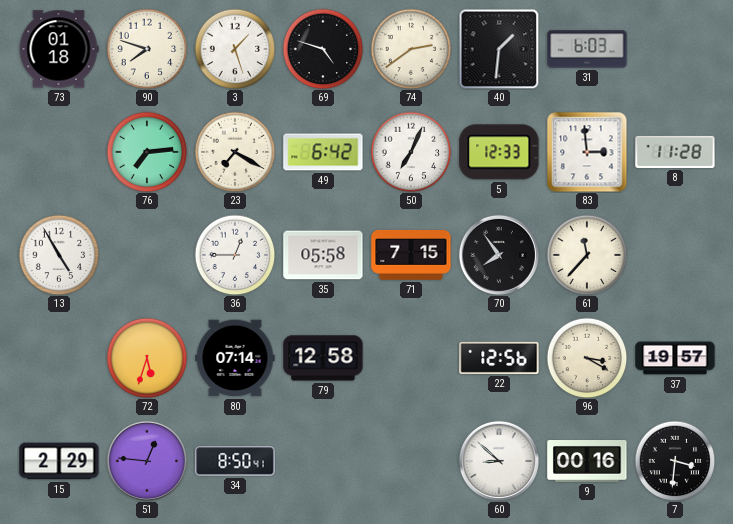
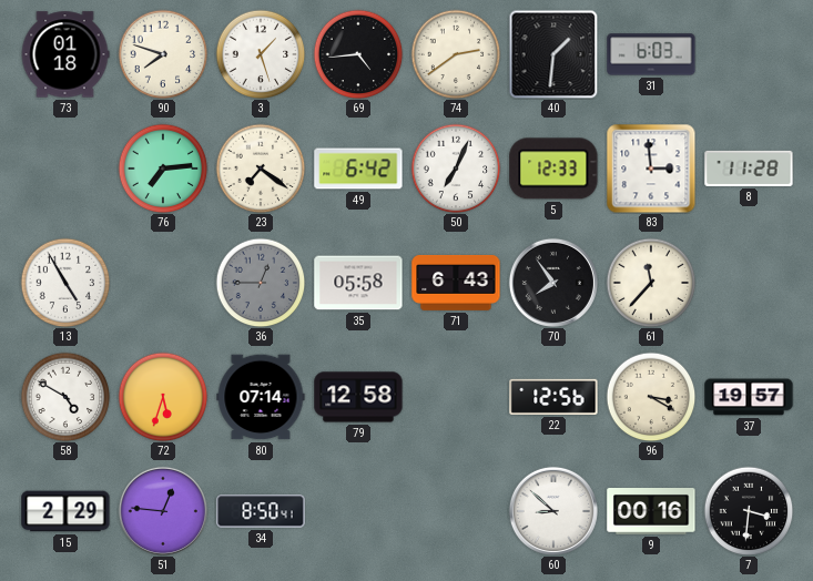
69: 4:48 -> 4:44
23: 7:20 -> 7:21
36 dial: white -> grey
71: 7:15 -> 6:43
58: none -> 4:50
